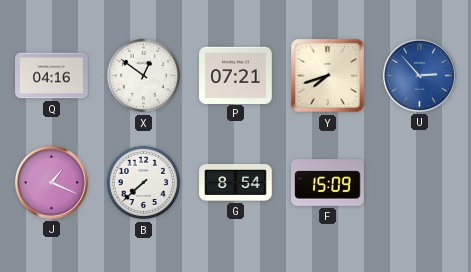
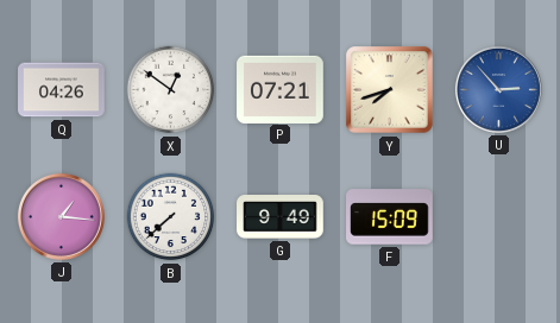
Q: 04:16 -> 04:26
J: 1:19 -> 1:16
G: 8:54 -> 9:49
